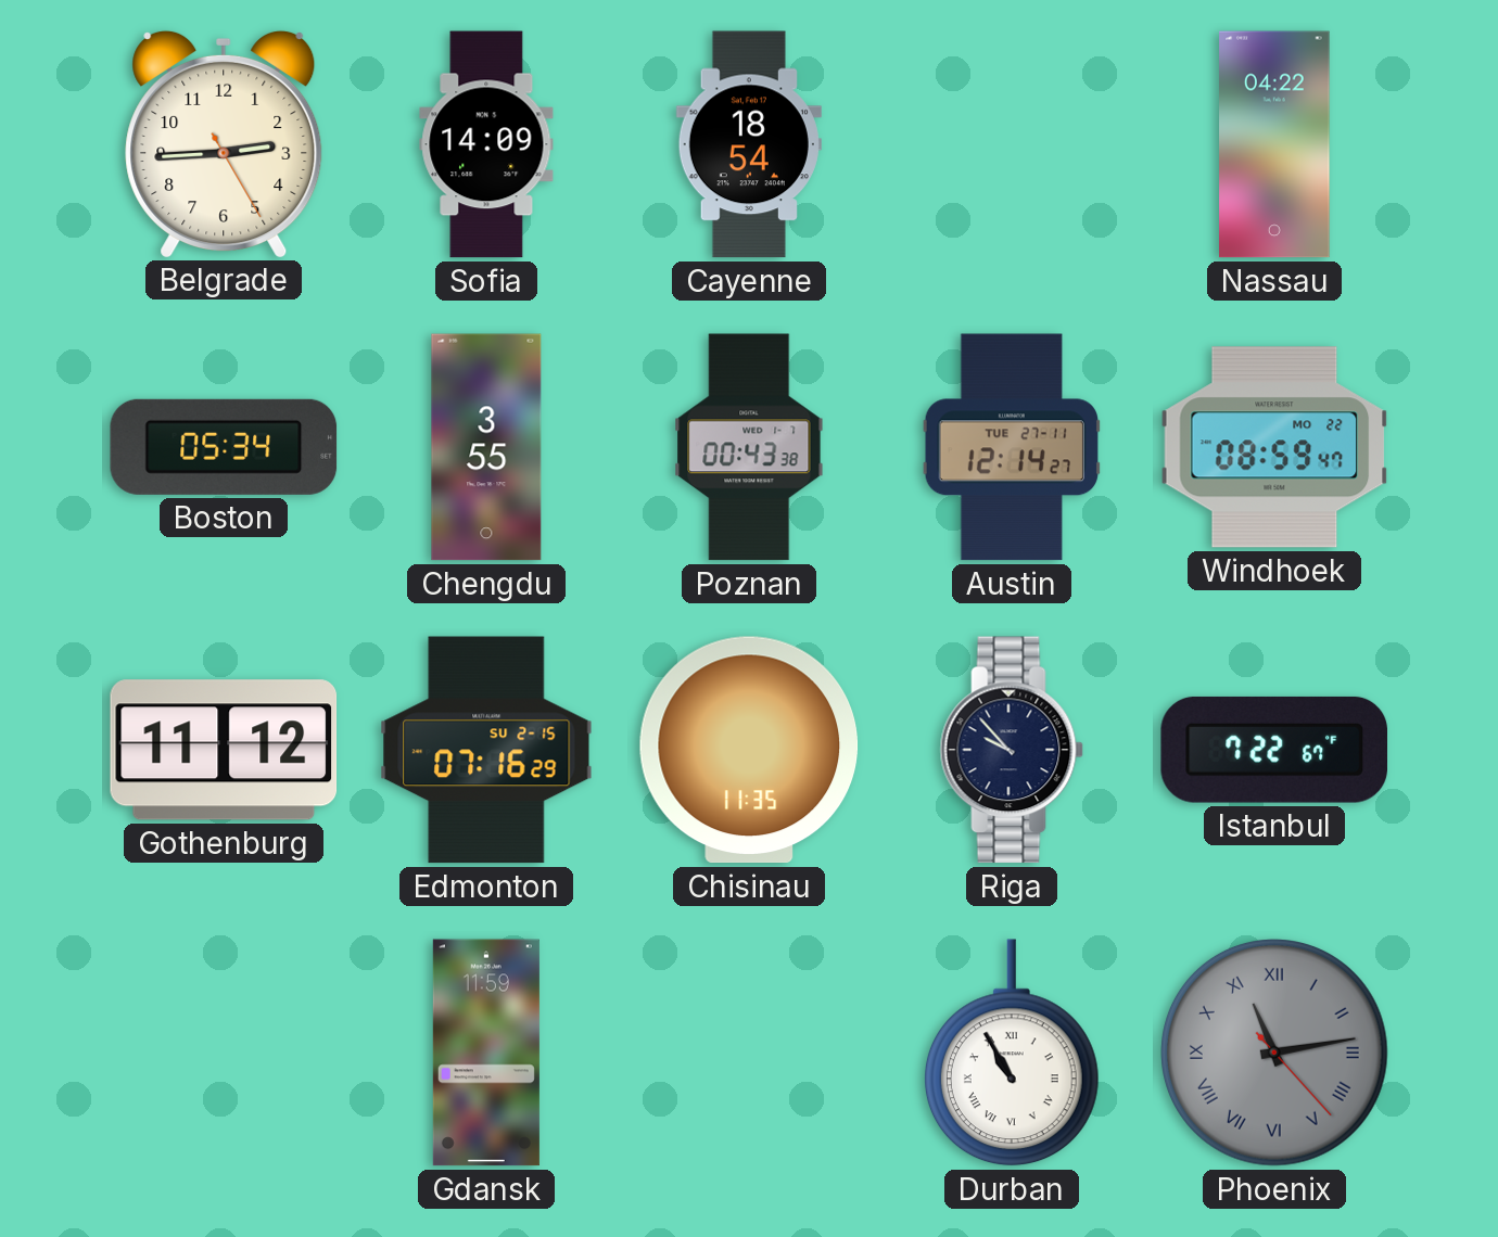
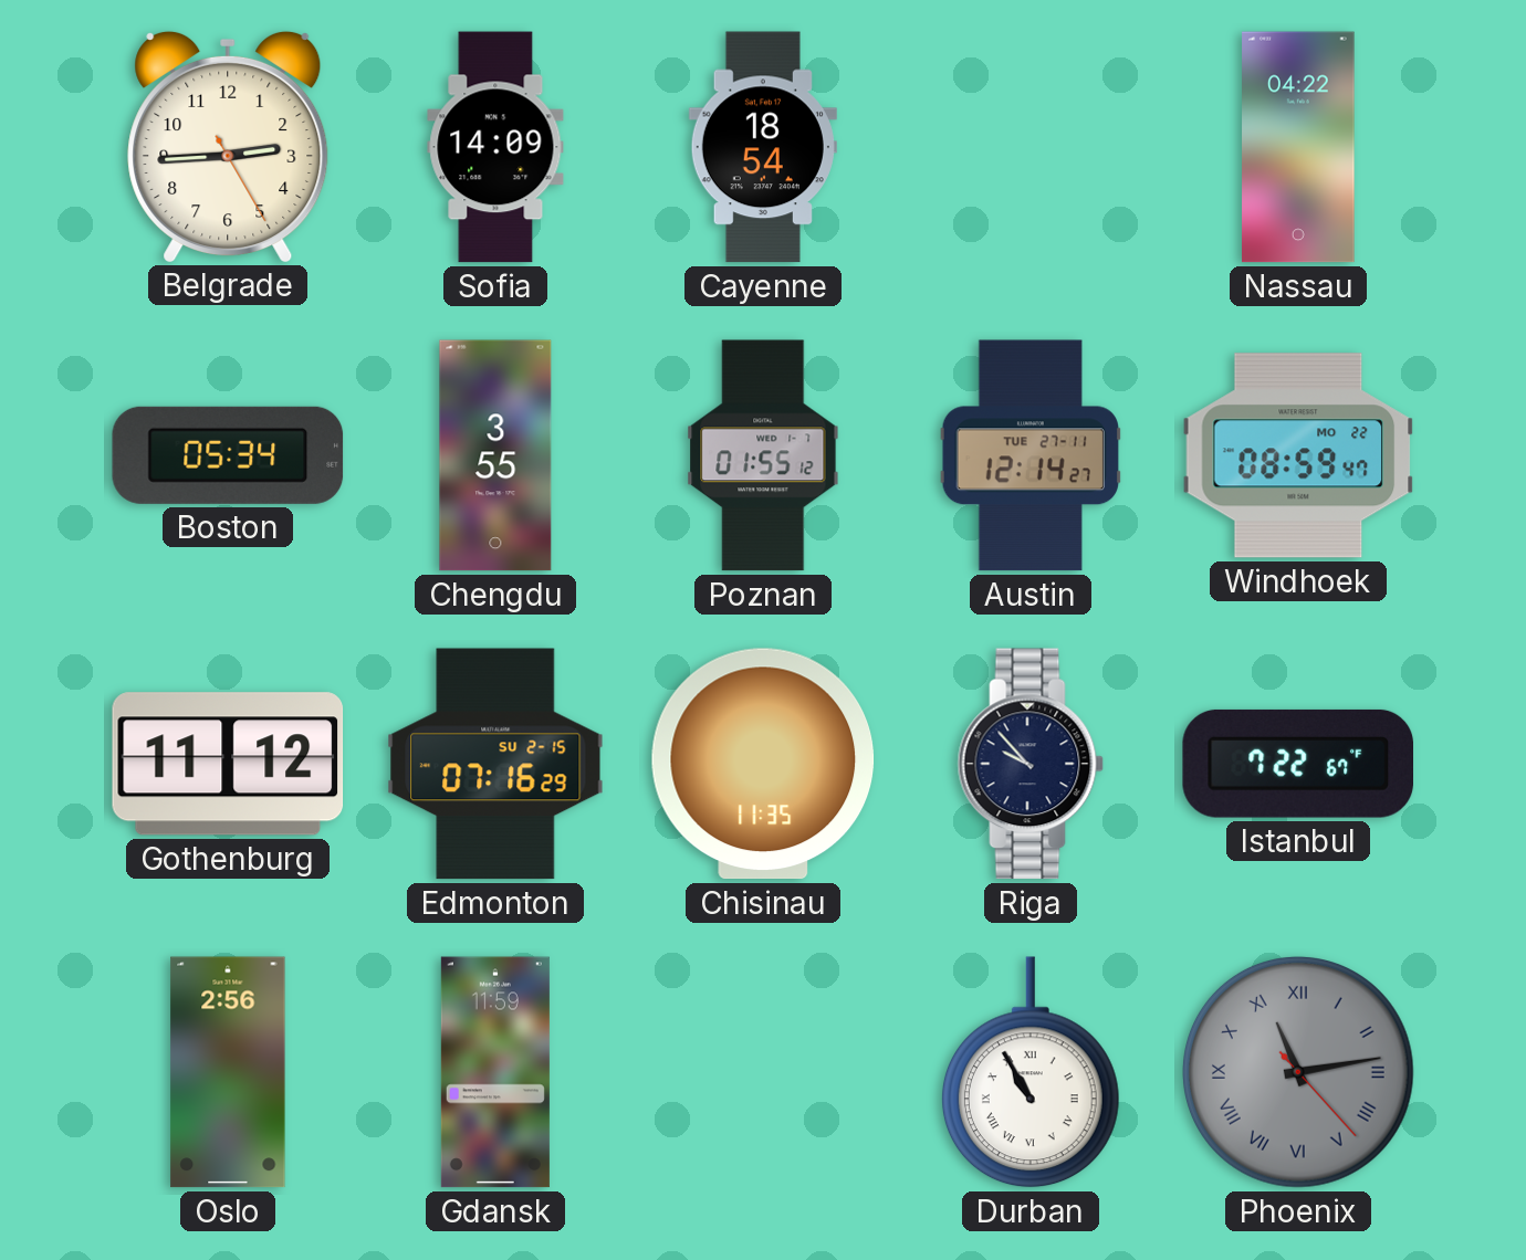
Poznan: 00:43 -> 01:55
Oslo: none -> 2:56
